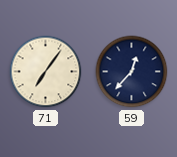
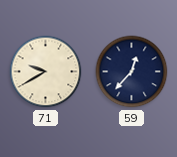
71: 7:06 -> 9:40
